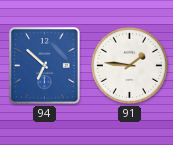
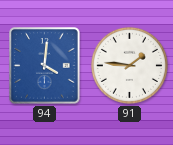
94: 6:52 -> 4:01
